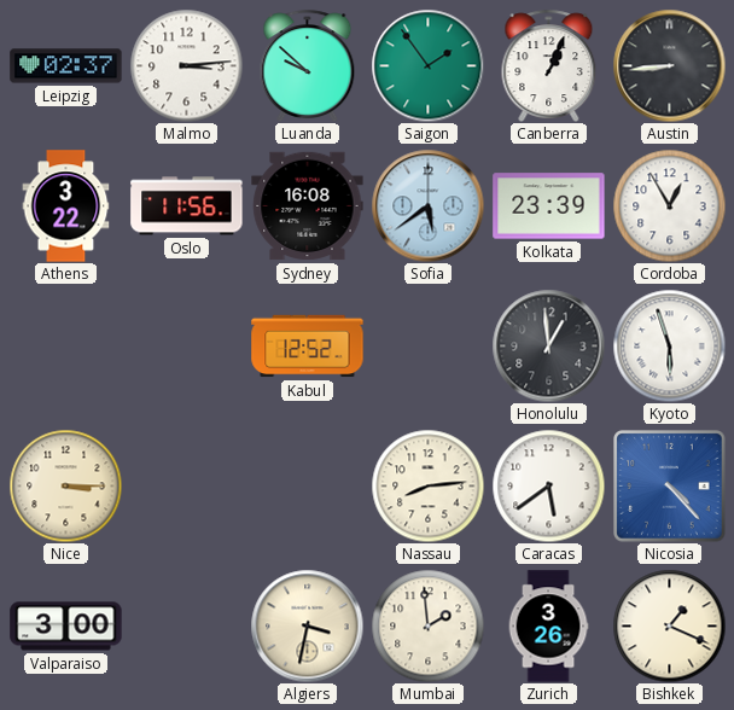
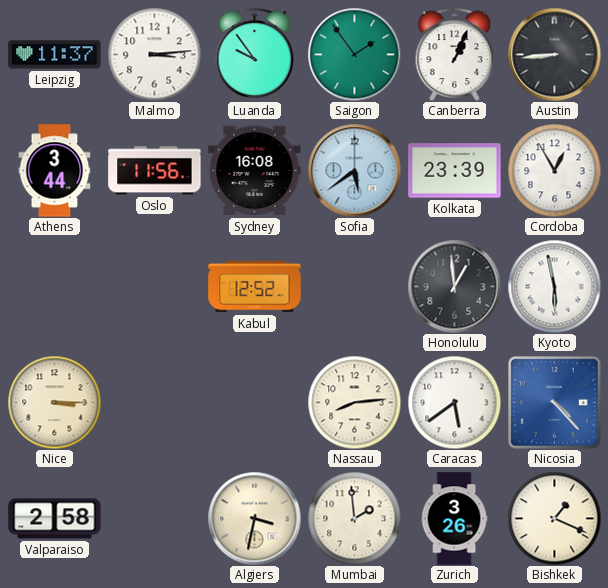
Leipzig: 02:37 -> 11:37
Luanda: 9:52 -> 9:54
Athens: 3:22 -> 3:44
Kyoto: 5:57 -> 5:58
Valparaiso: 3:00 -> 2:58
